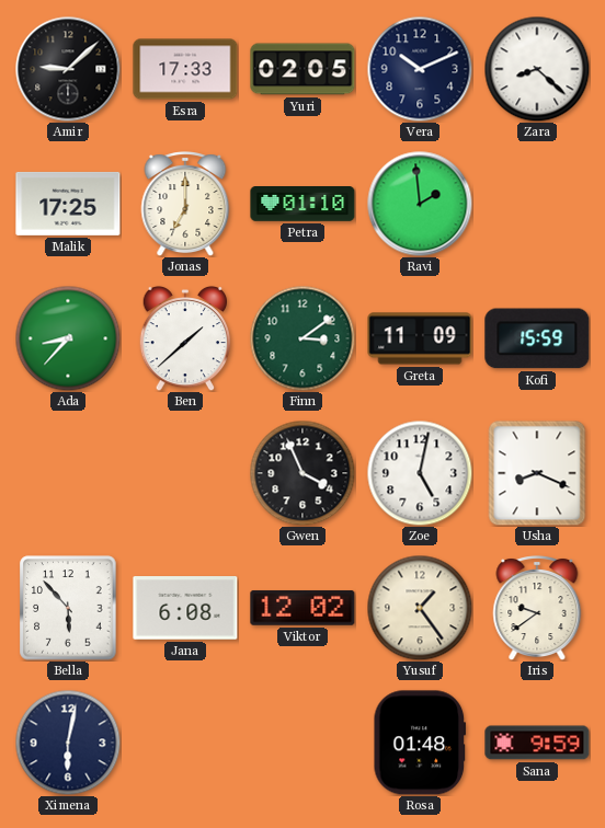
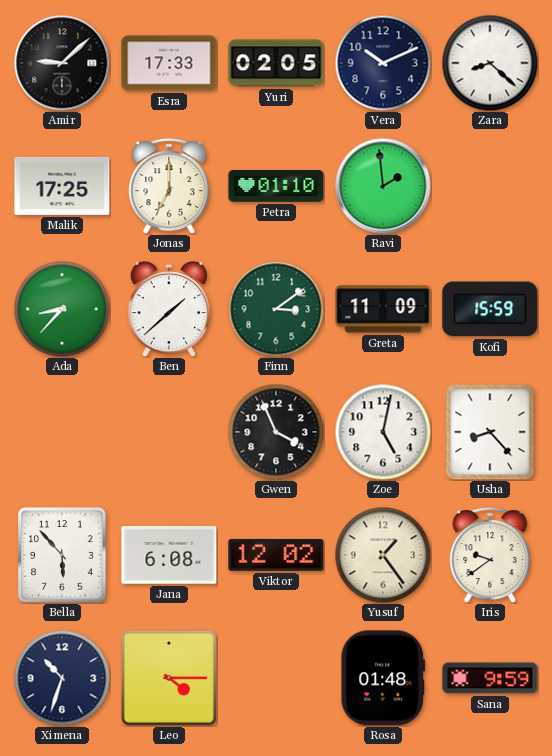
Usha: 8:19 -> 8:23
Ximena: 6:02 -> 10:33
Leo: none -> 4:15
